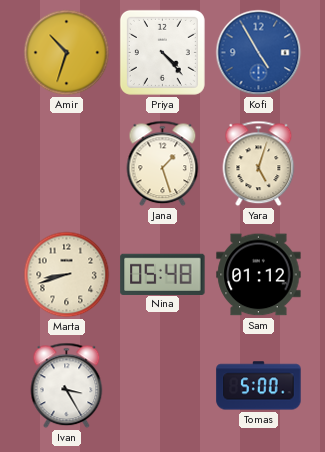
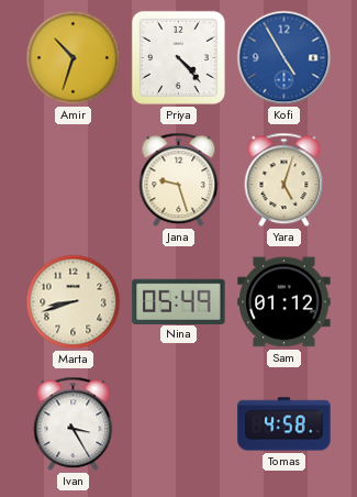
Jana: 1:27 -> 9:27
Nina: 05:48 -> 05:49
Tomas: 5:00 -> 4:58
